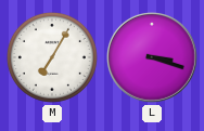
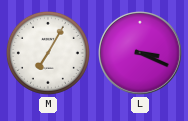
L: 3:18 -> 3:19
